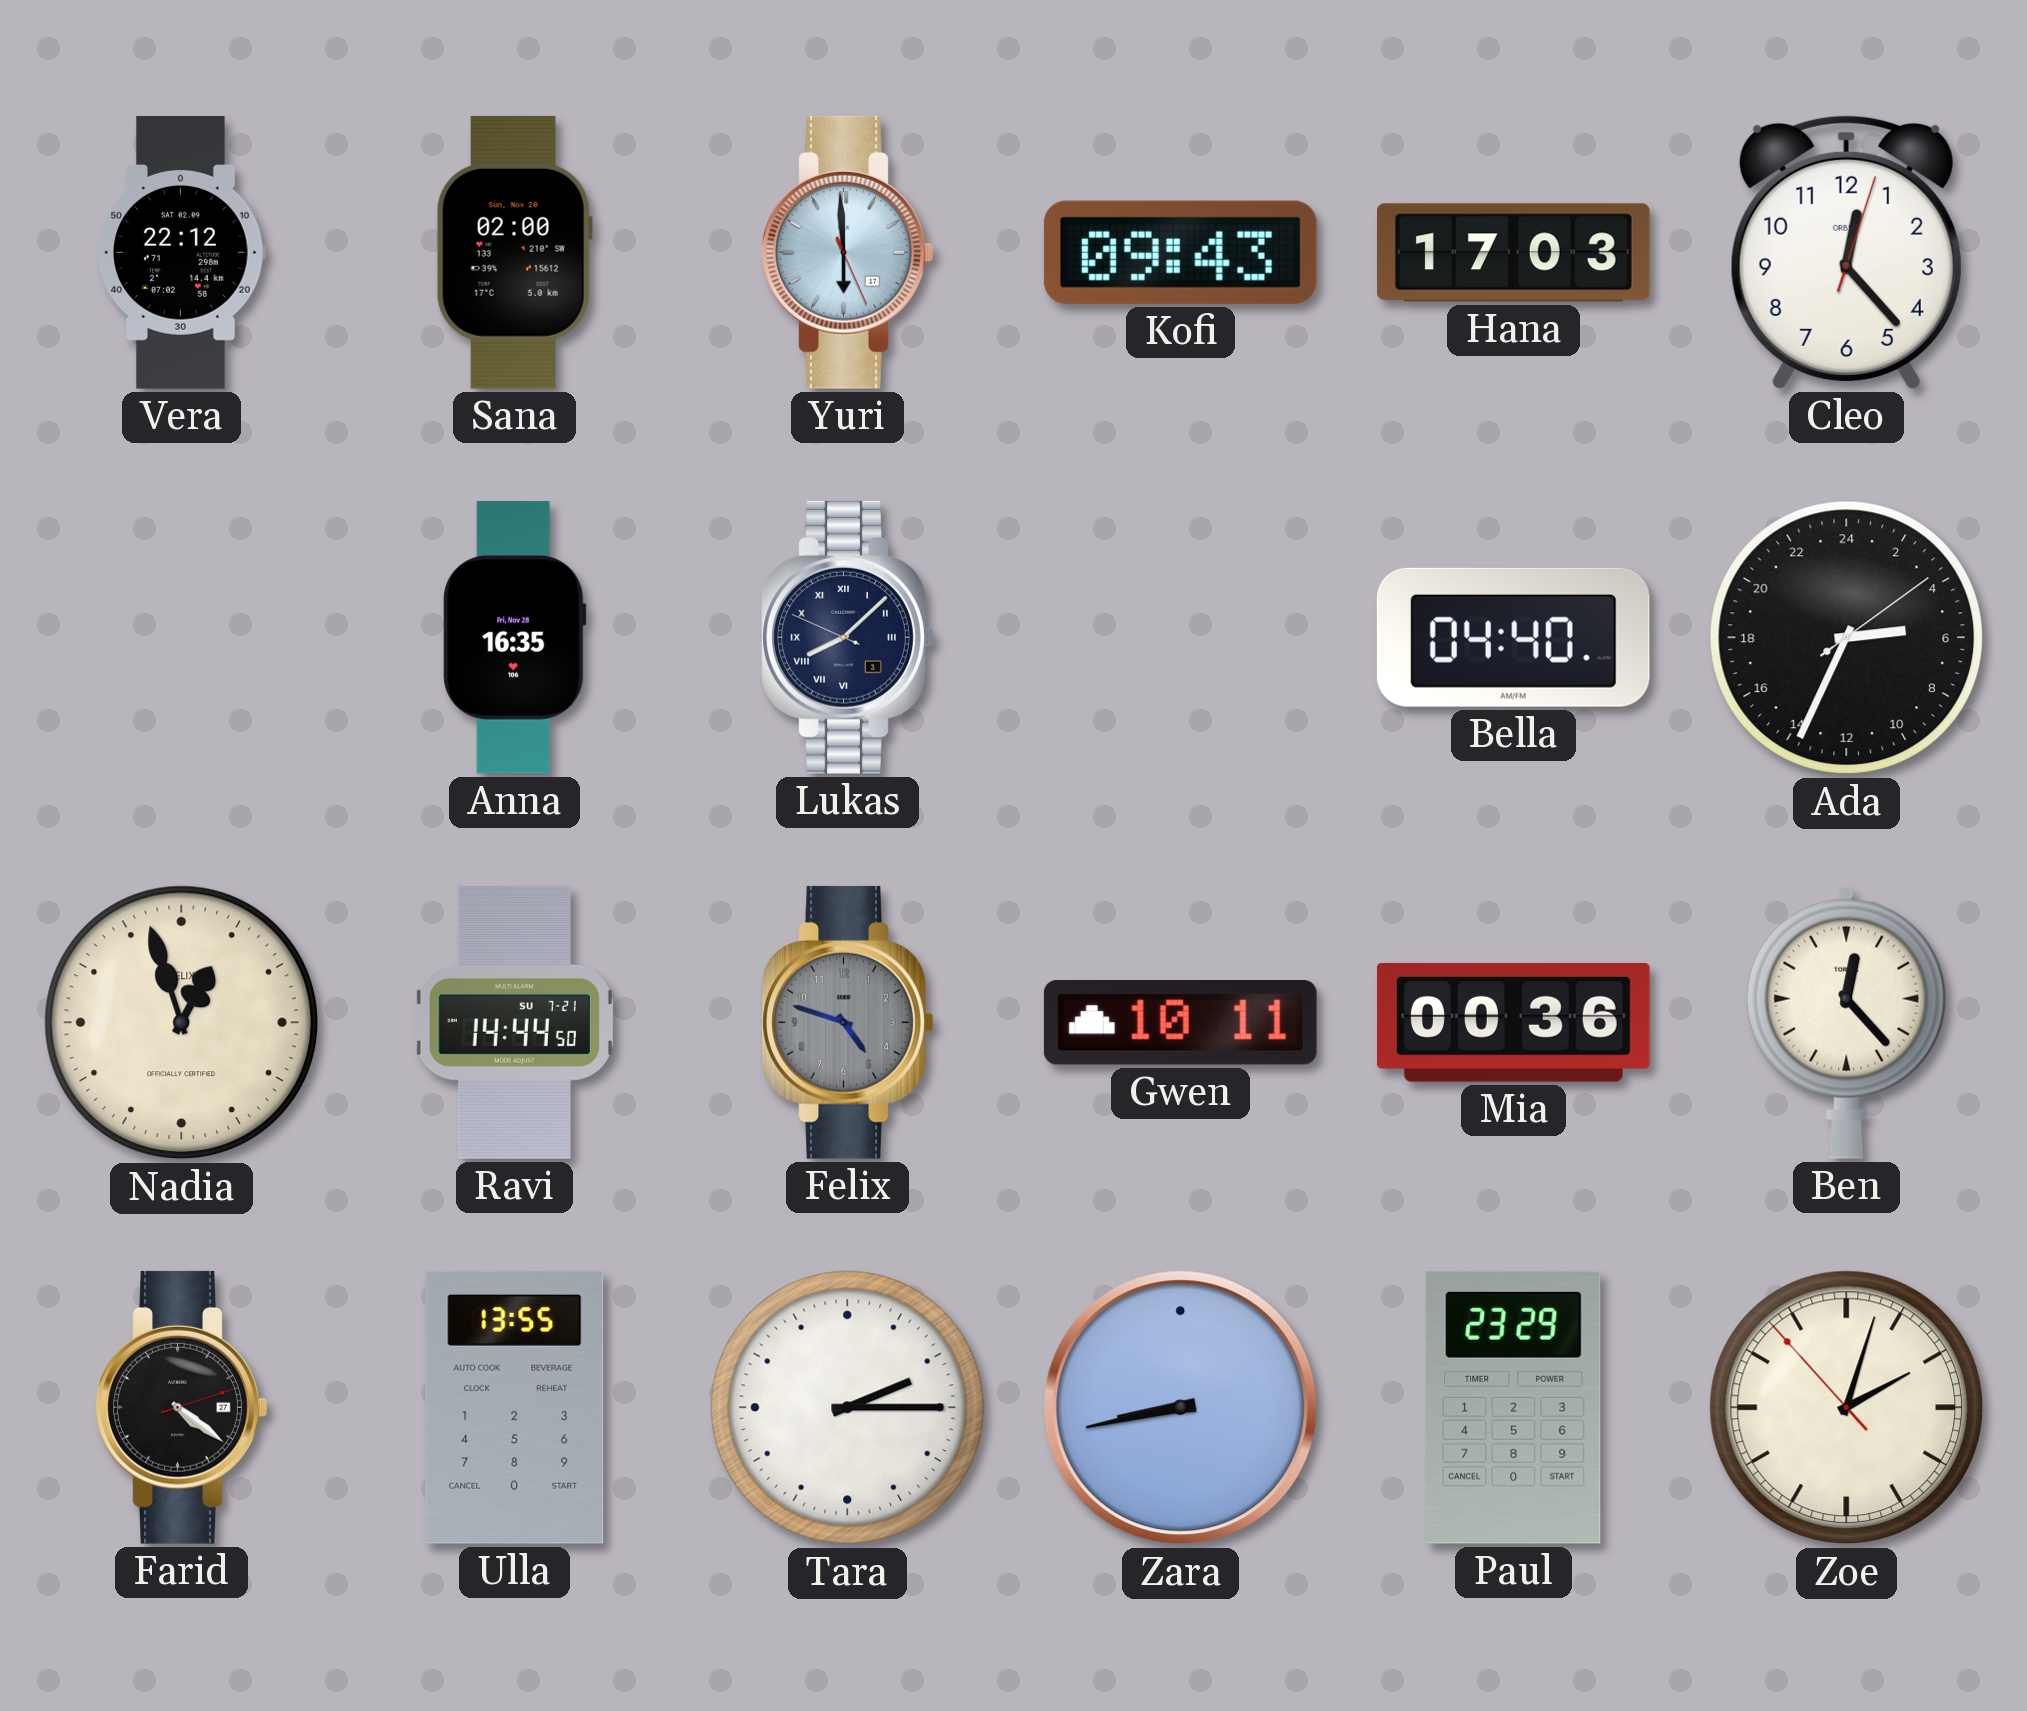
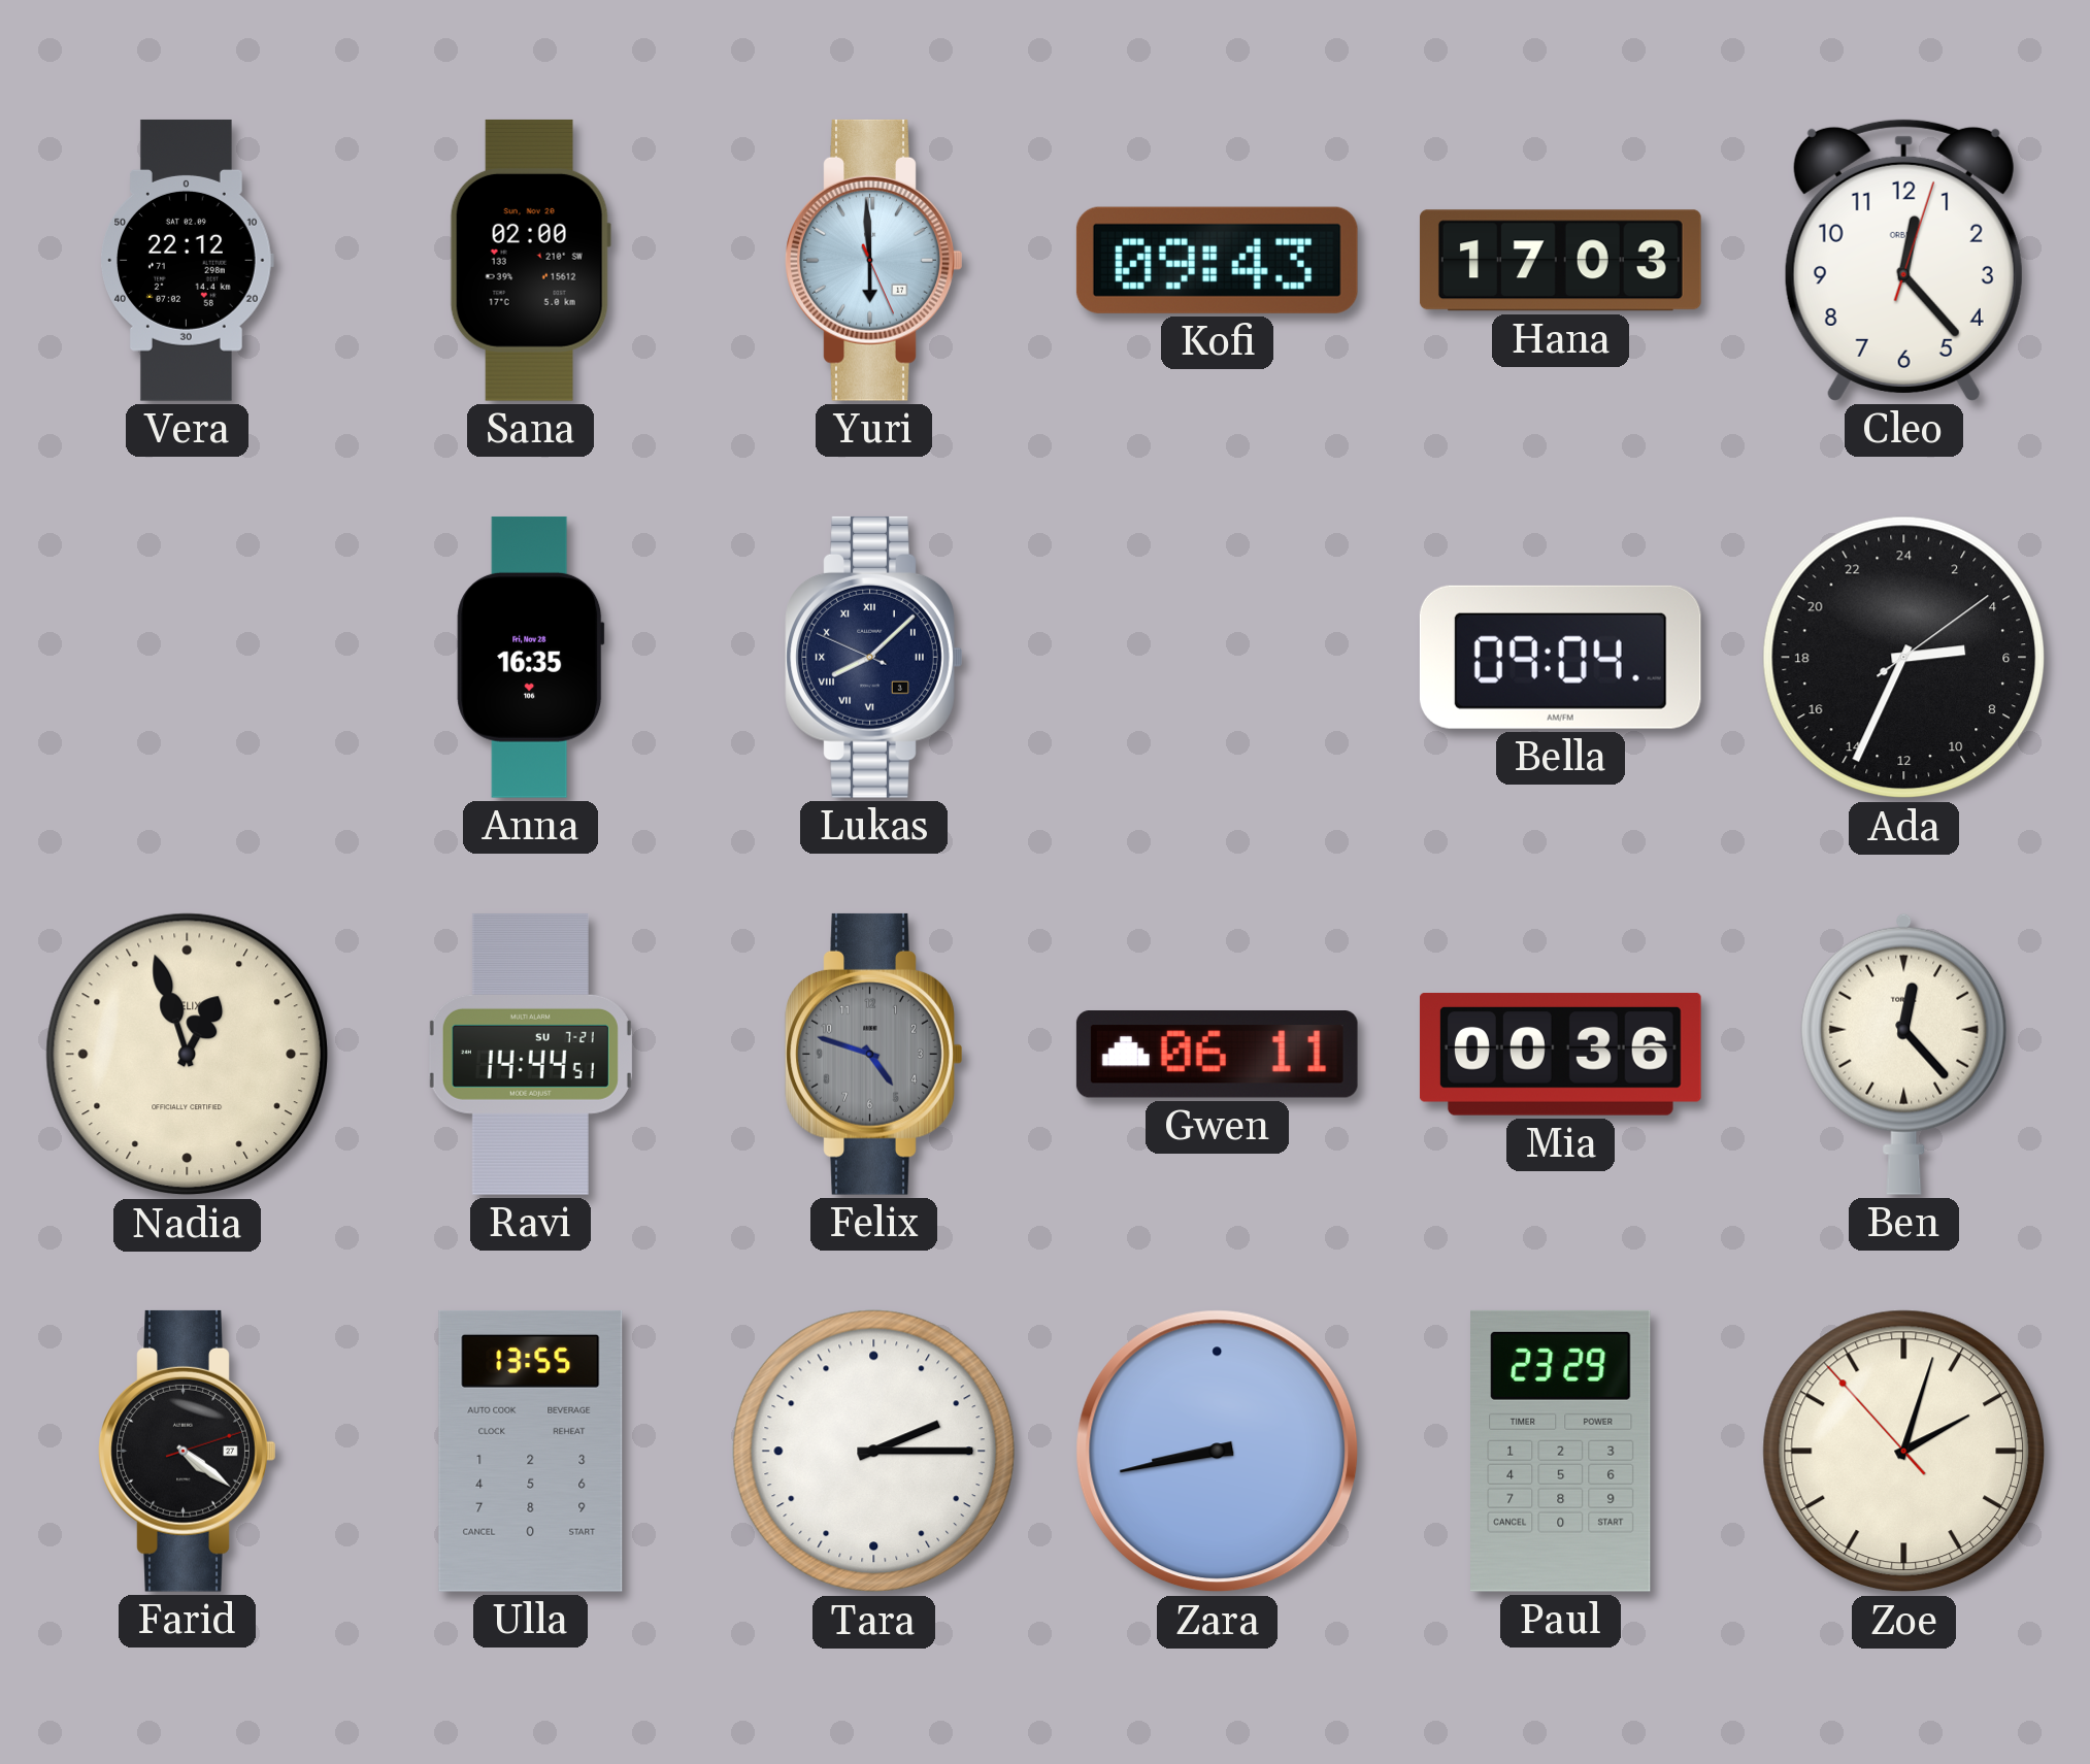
Bella: 04:40 -> 09:04
Ravi: 14:44:50 -> 14:44:51
Gwen: 10:11 -> 06:11
